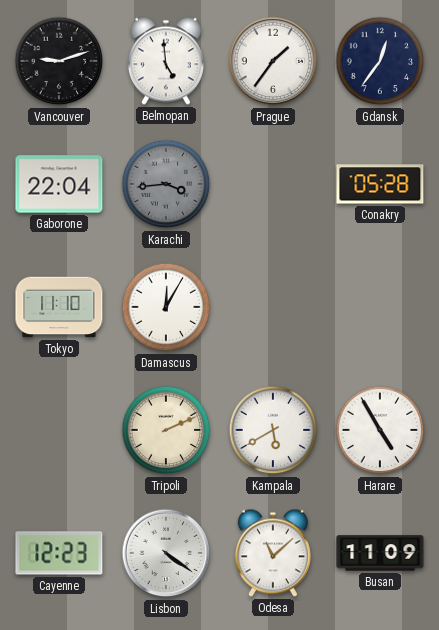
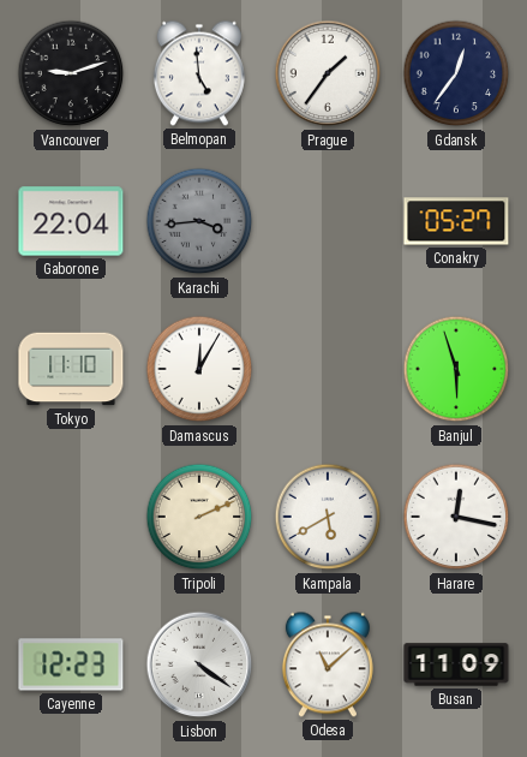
Conakry: 05:28 -> 05:27
Banjul: none -> 5:57
Harare: 4:55 -> 12:17
